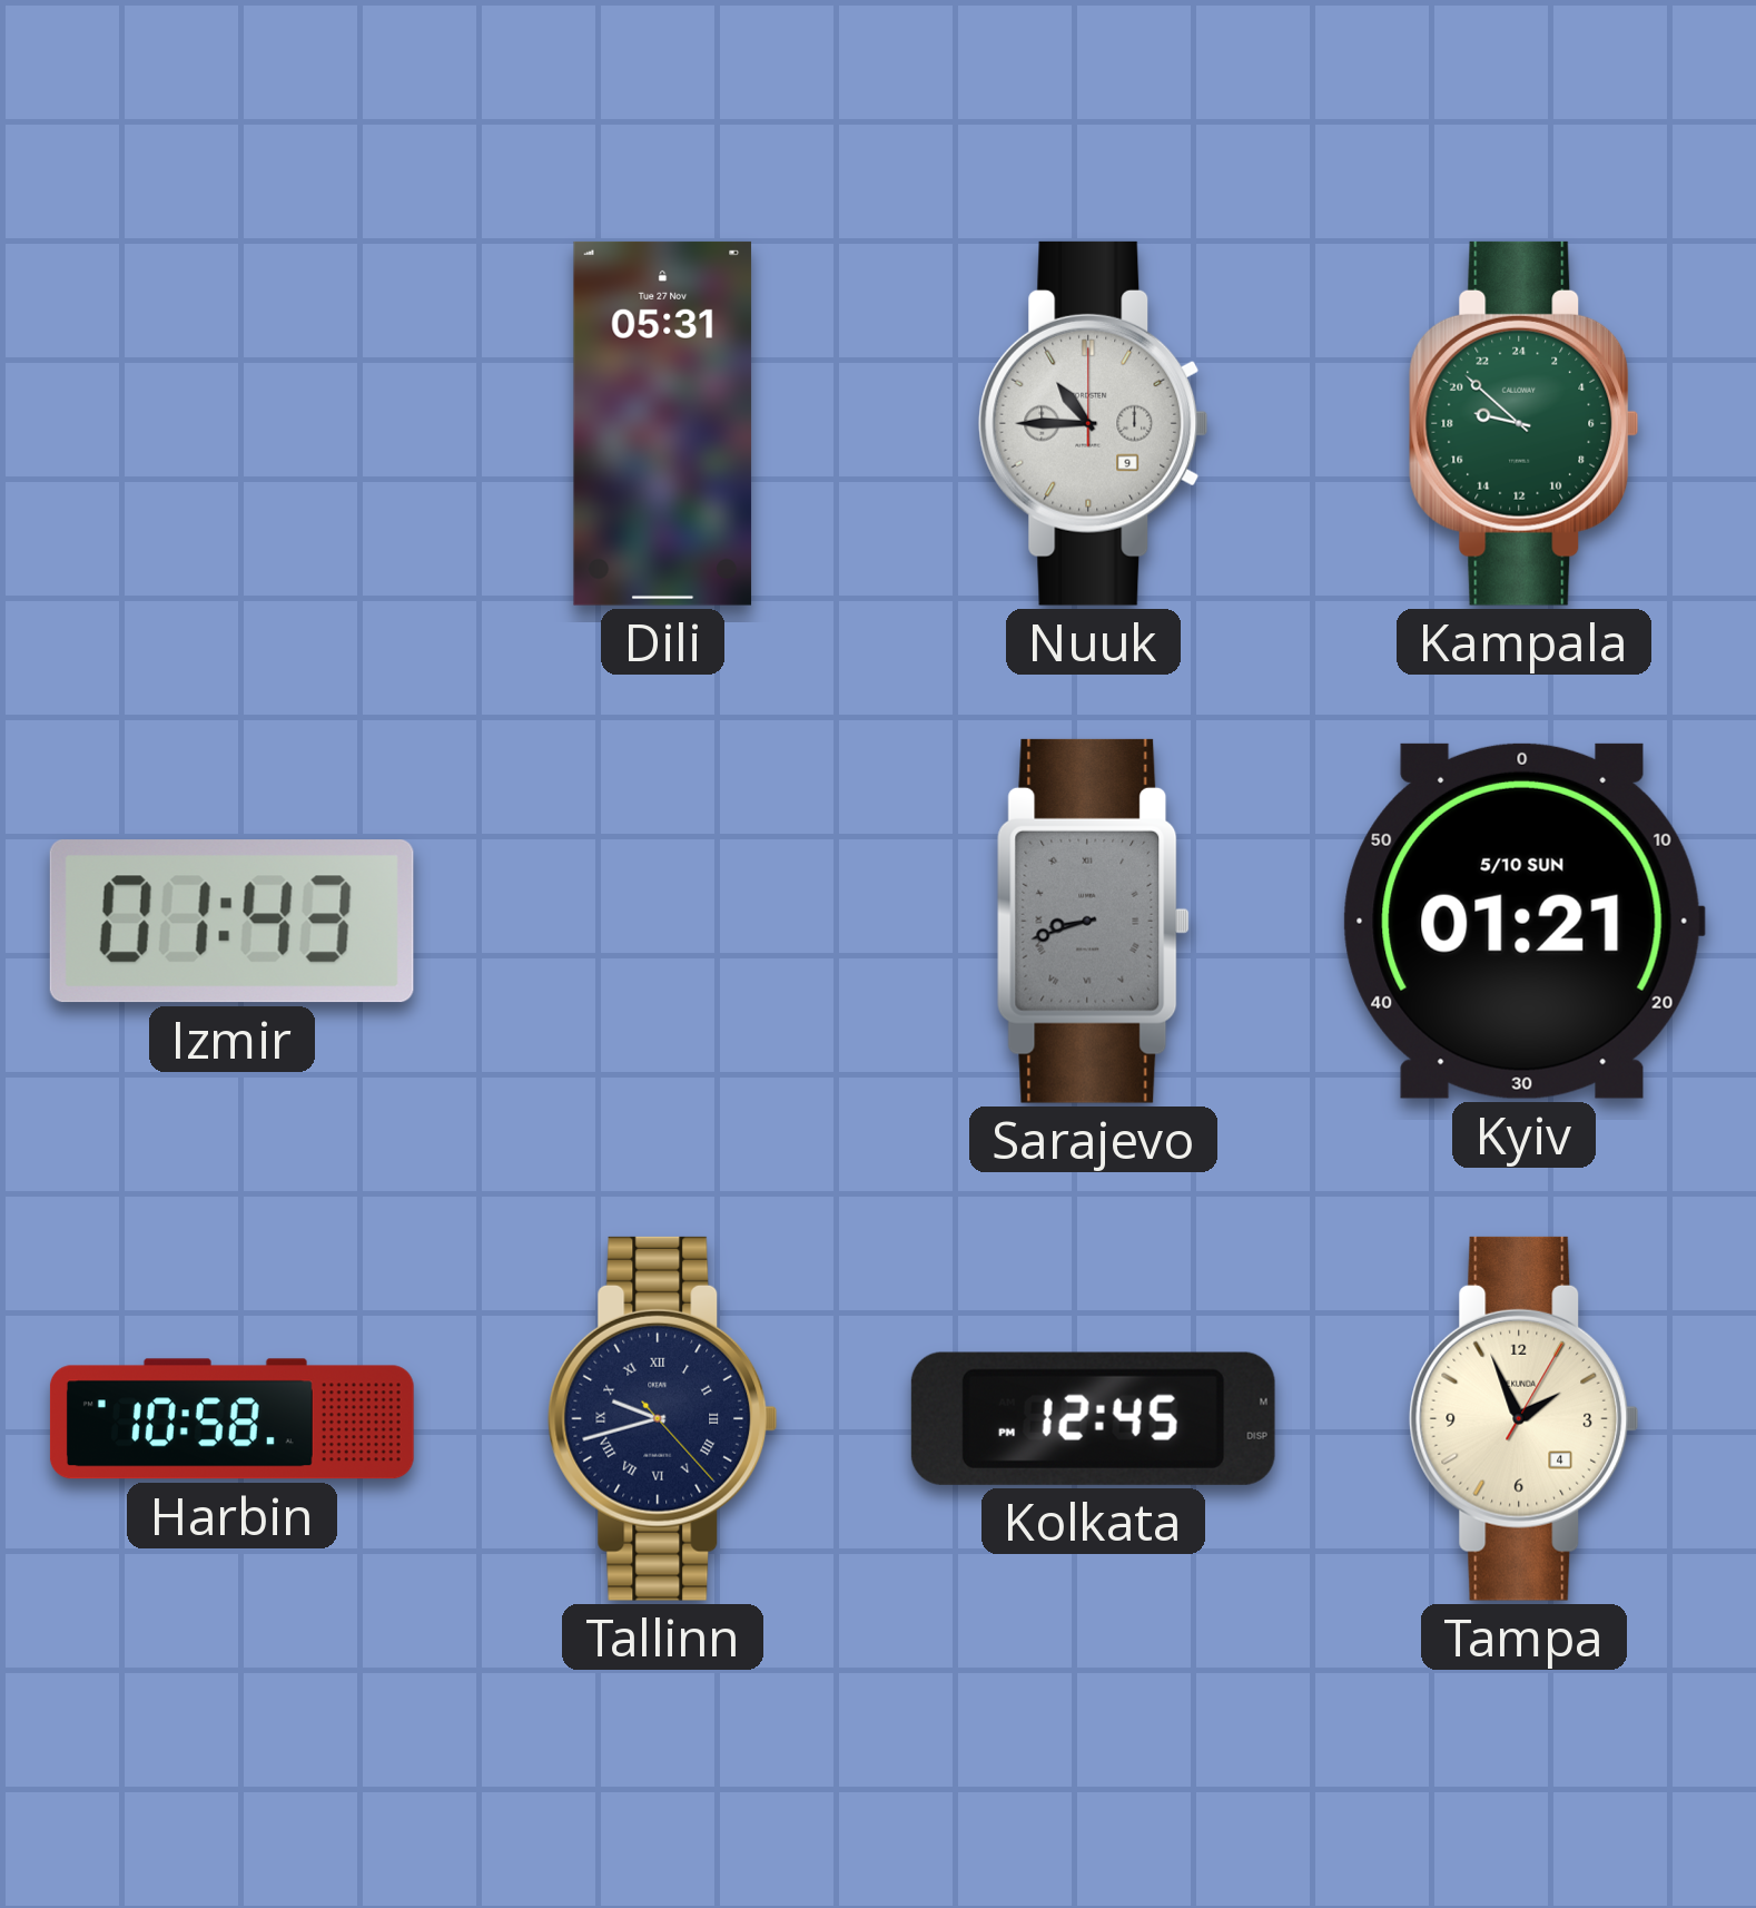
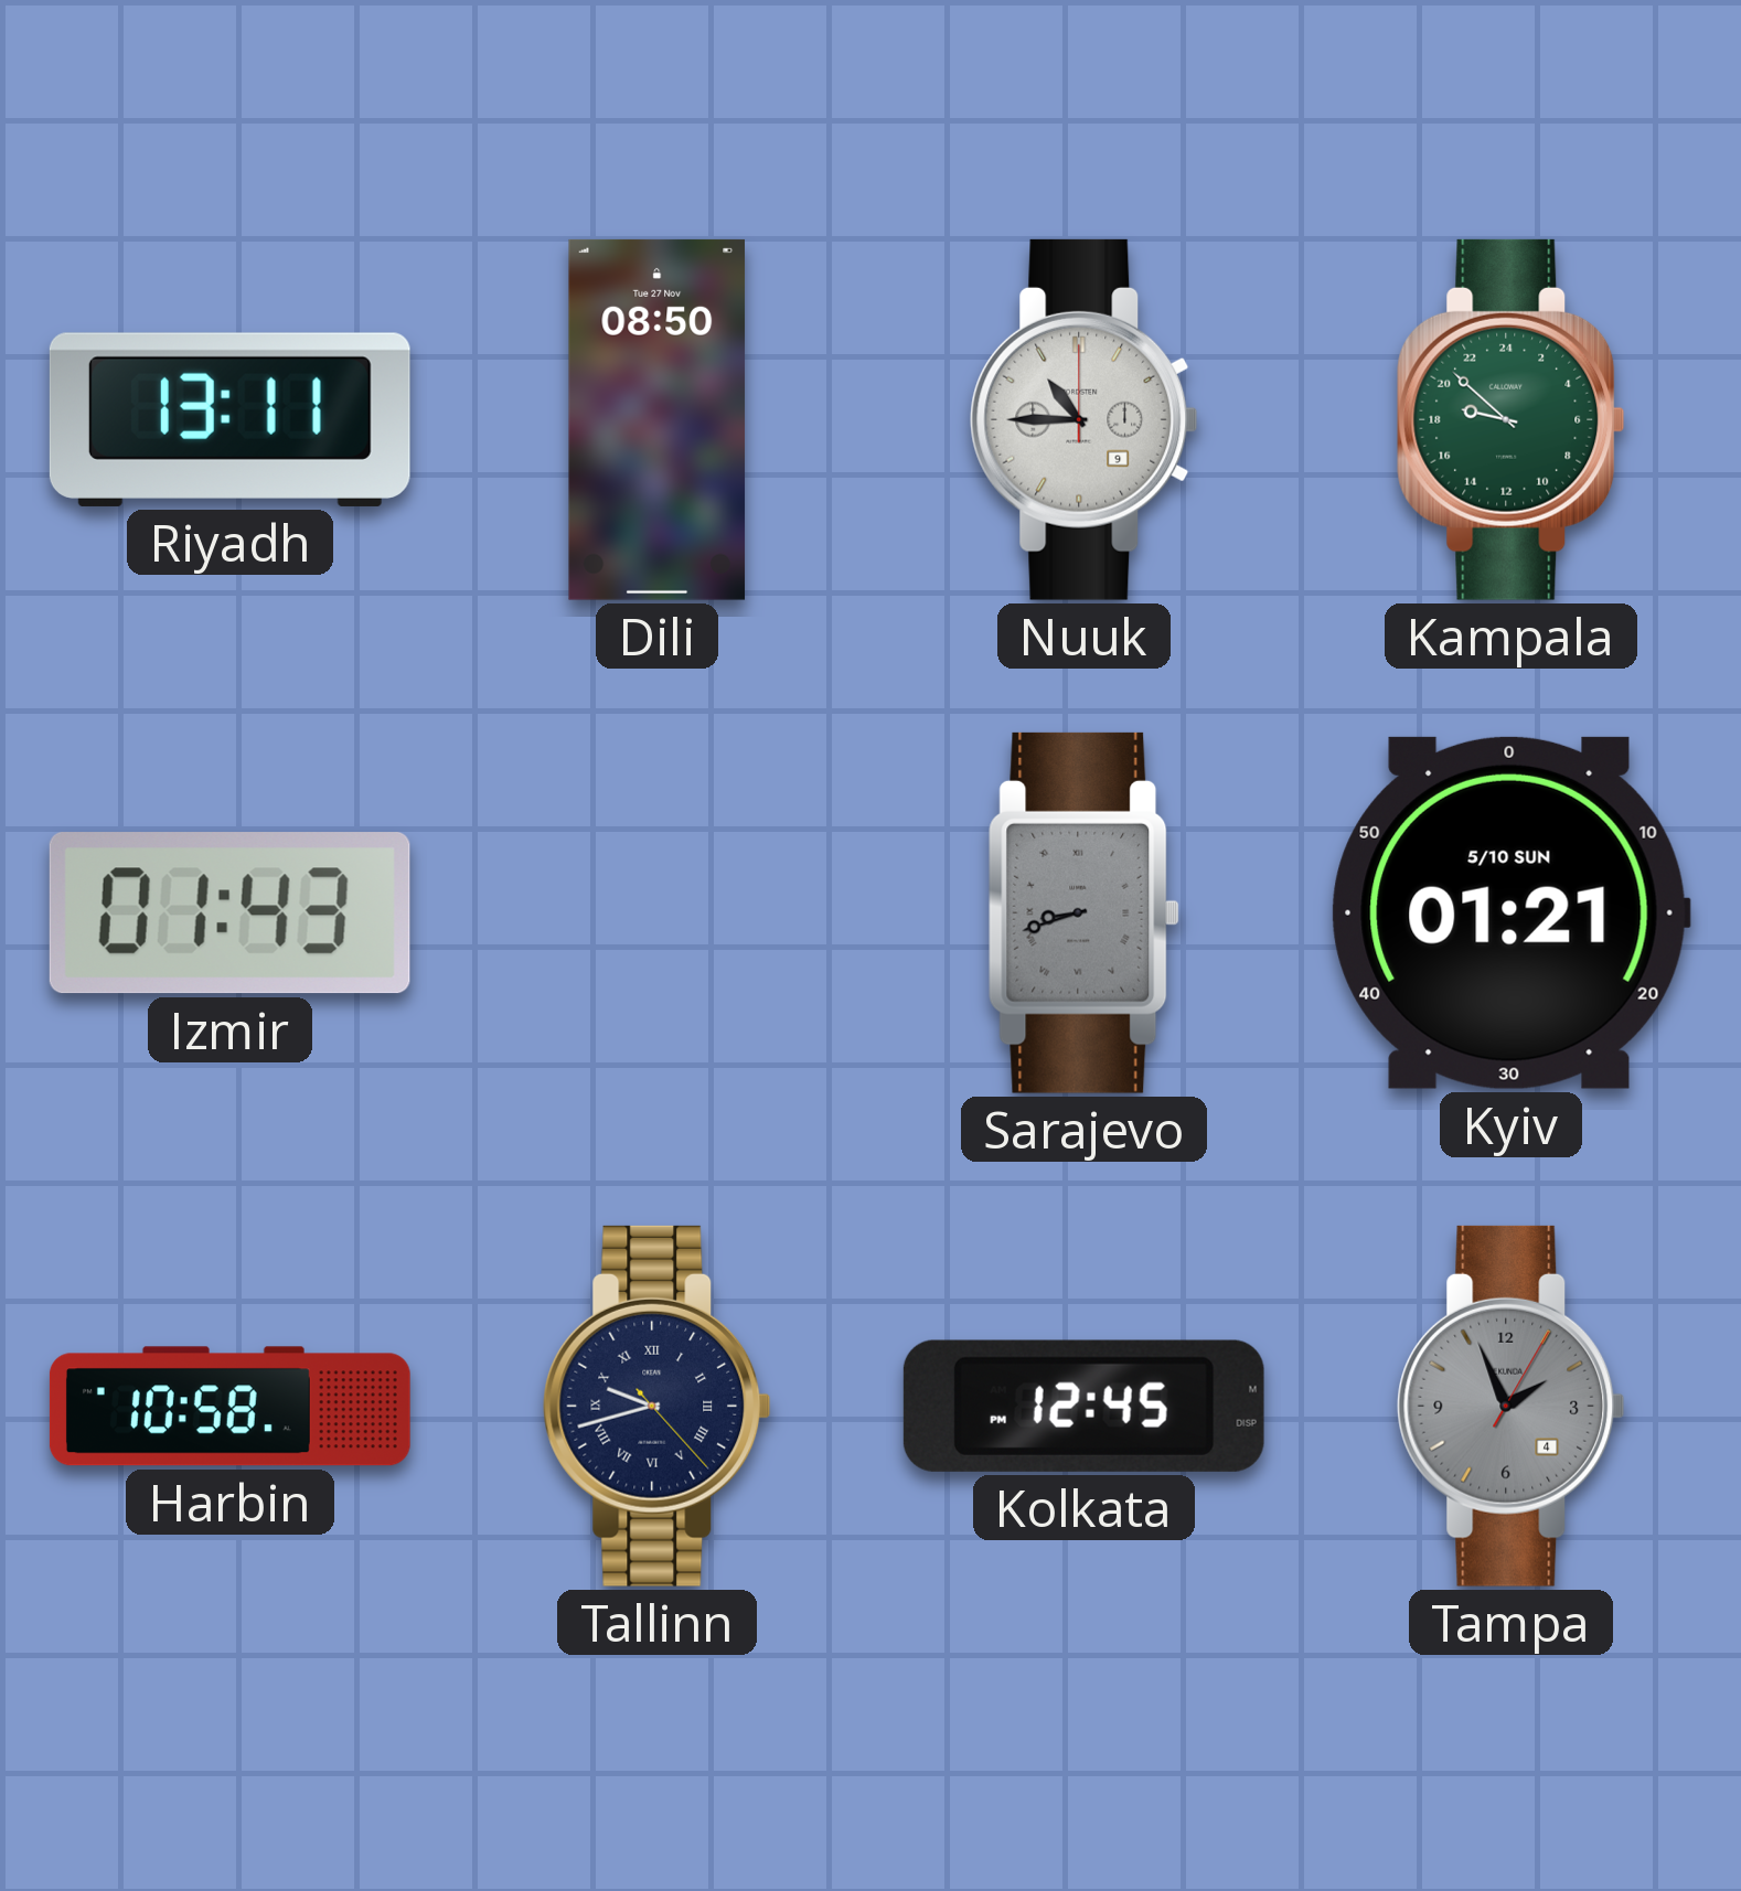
Riyadh: none -> 13:11
Dili: 05:31 -> 08:50
Tampa dial: cream -> grey
